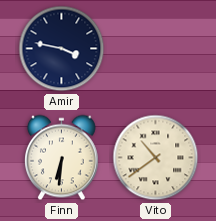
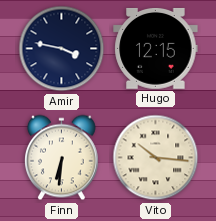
Hugo: none -> 12:15
Vito: 10:39 -> 10:16
